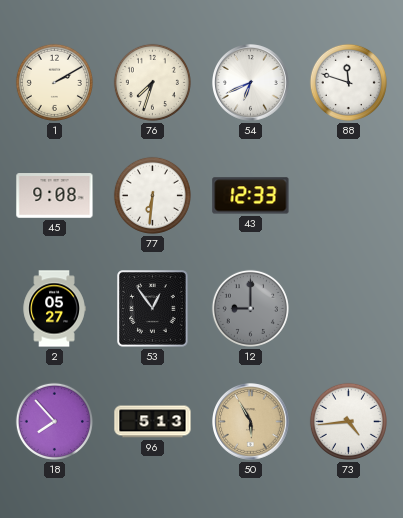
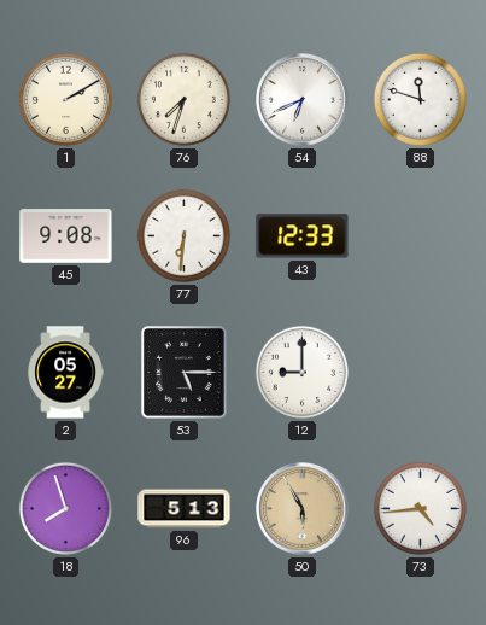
53: 12:54 -> 5:15
12 dial: grey -> white
18: 7:53 -> 7:57
